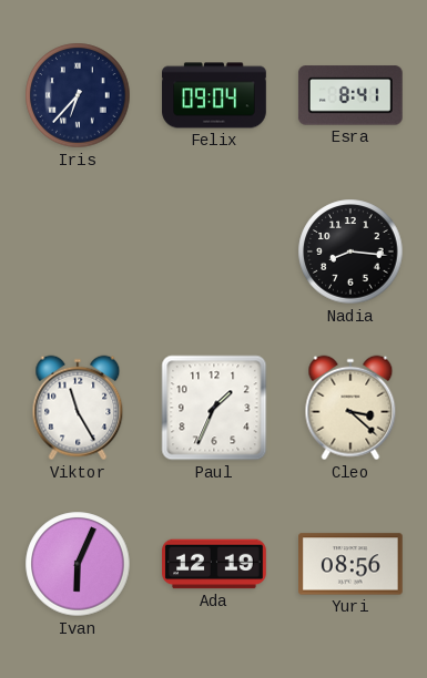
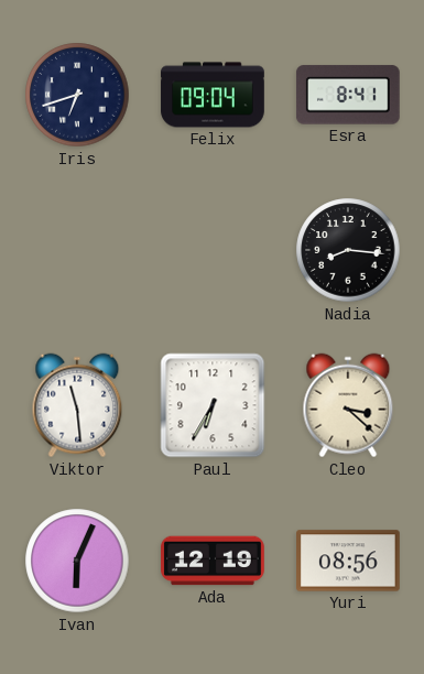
Iris: 6:37 -> 6:42
Viktor: 11:25 -> 11:29
Paul: 1:34 -> 6:35
